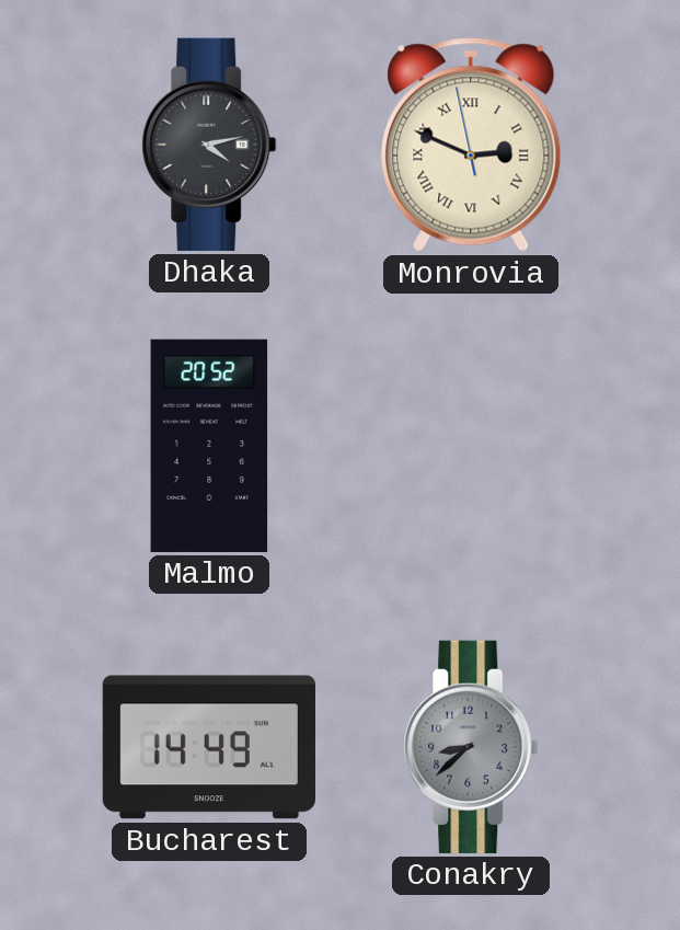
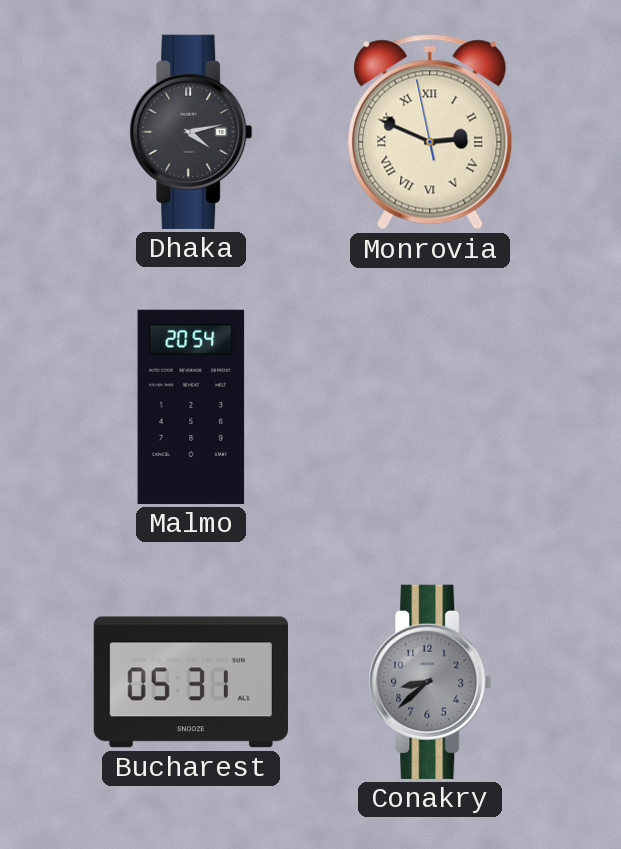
Malmo: 20:52 -> 20:54
Bucharest: 14:49 -> 05:31
